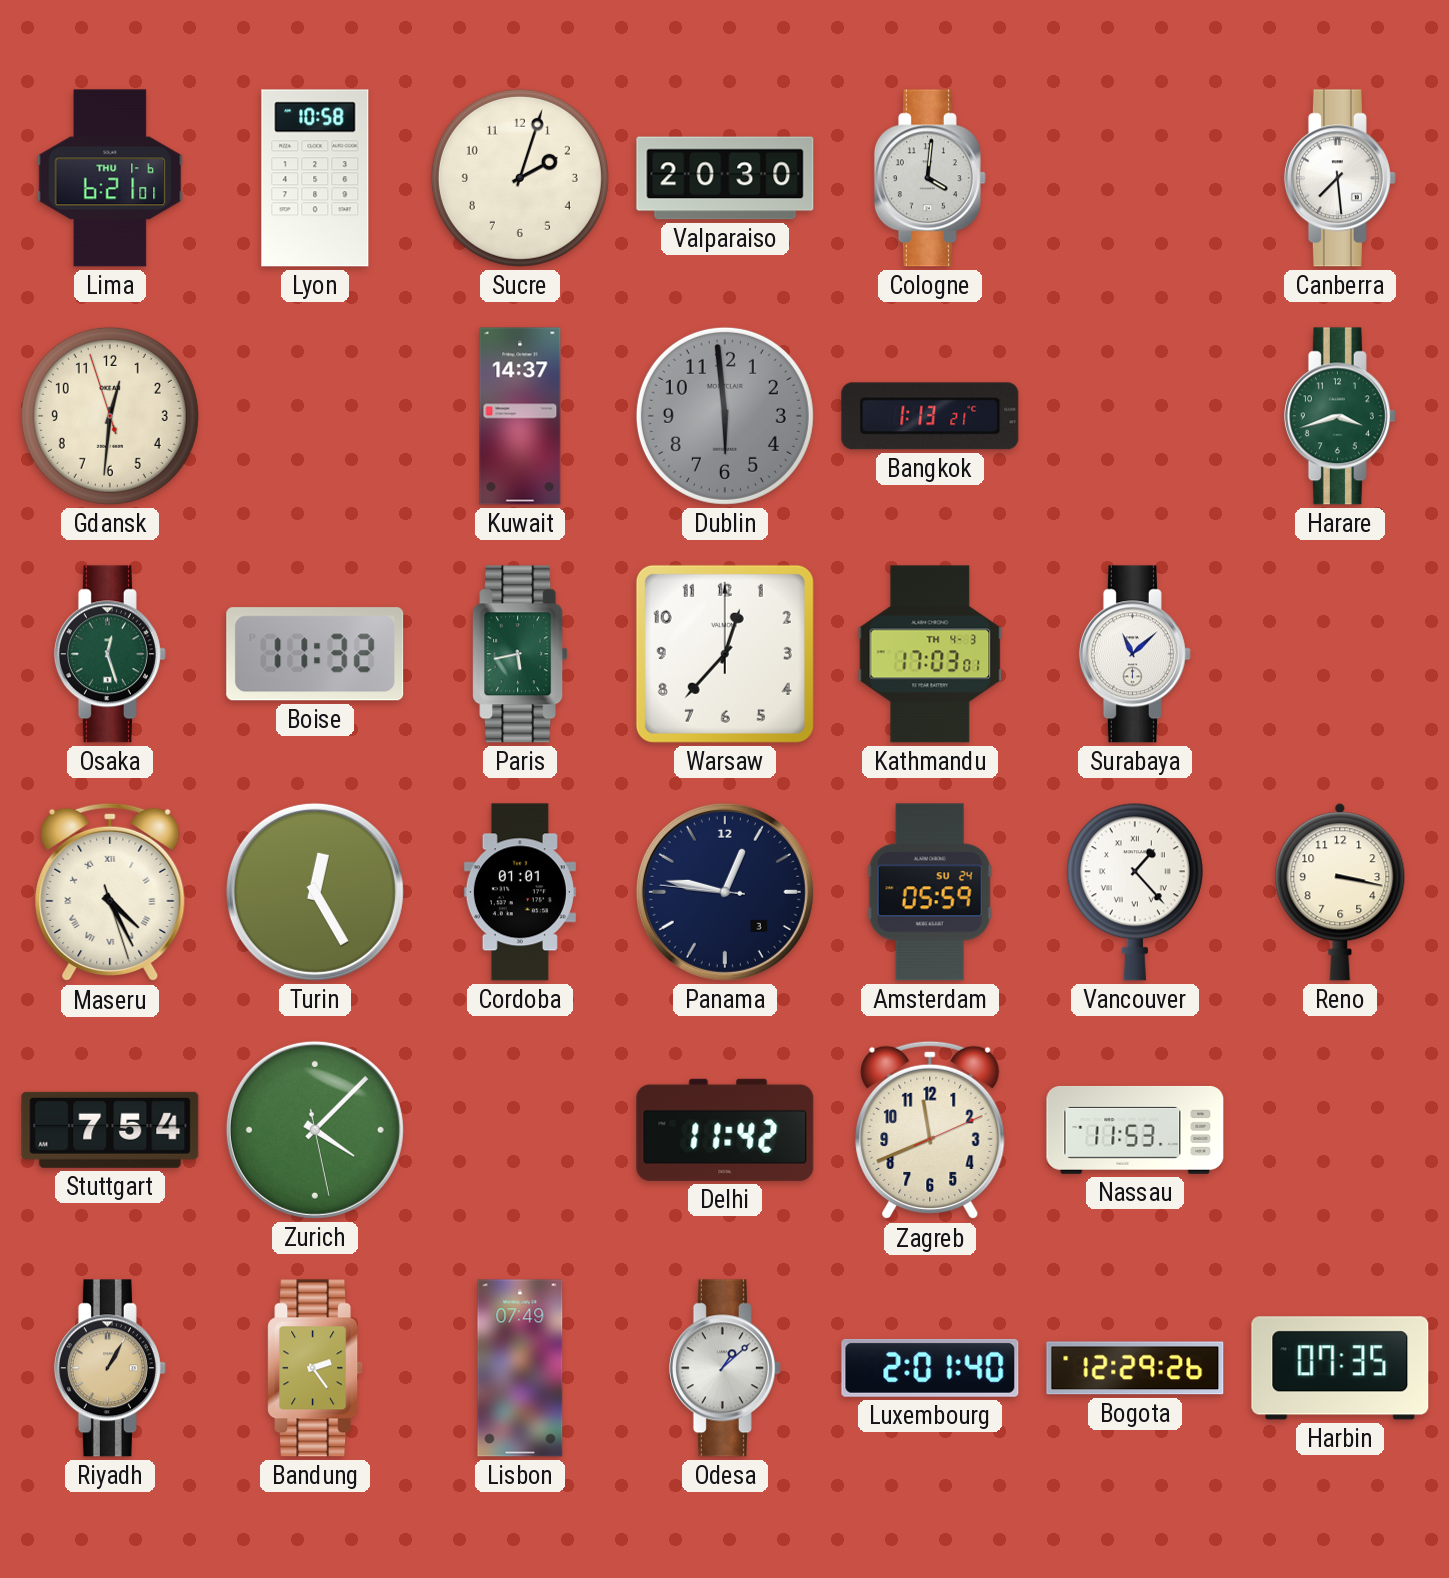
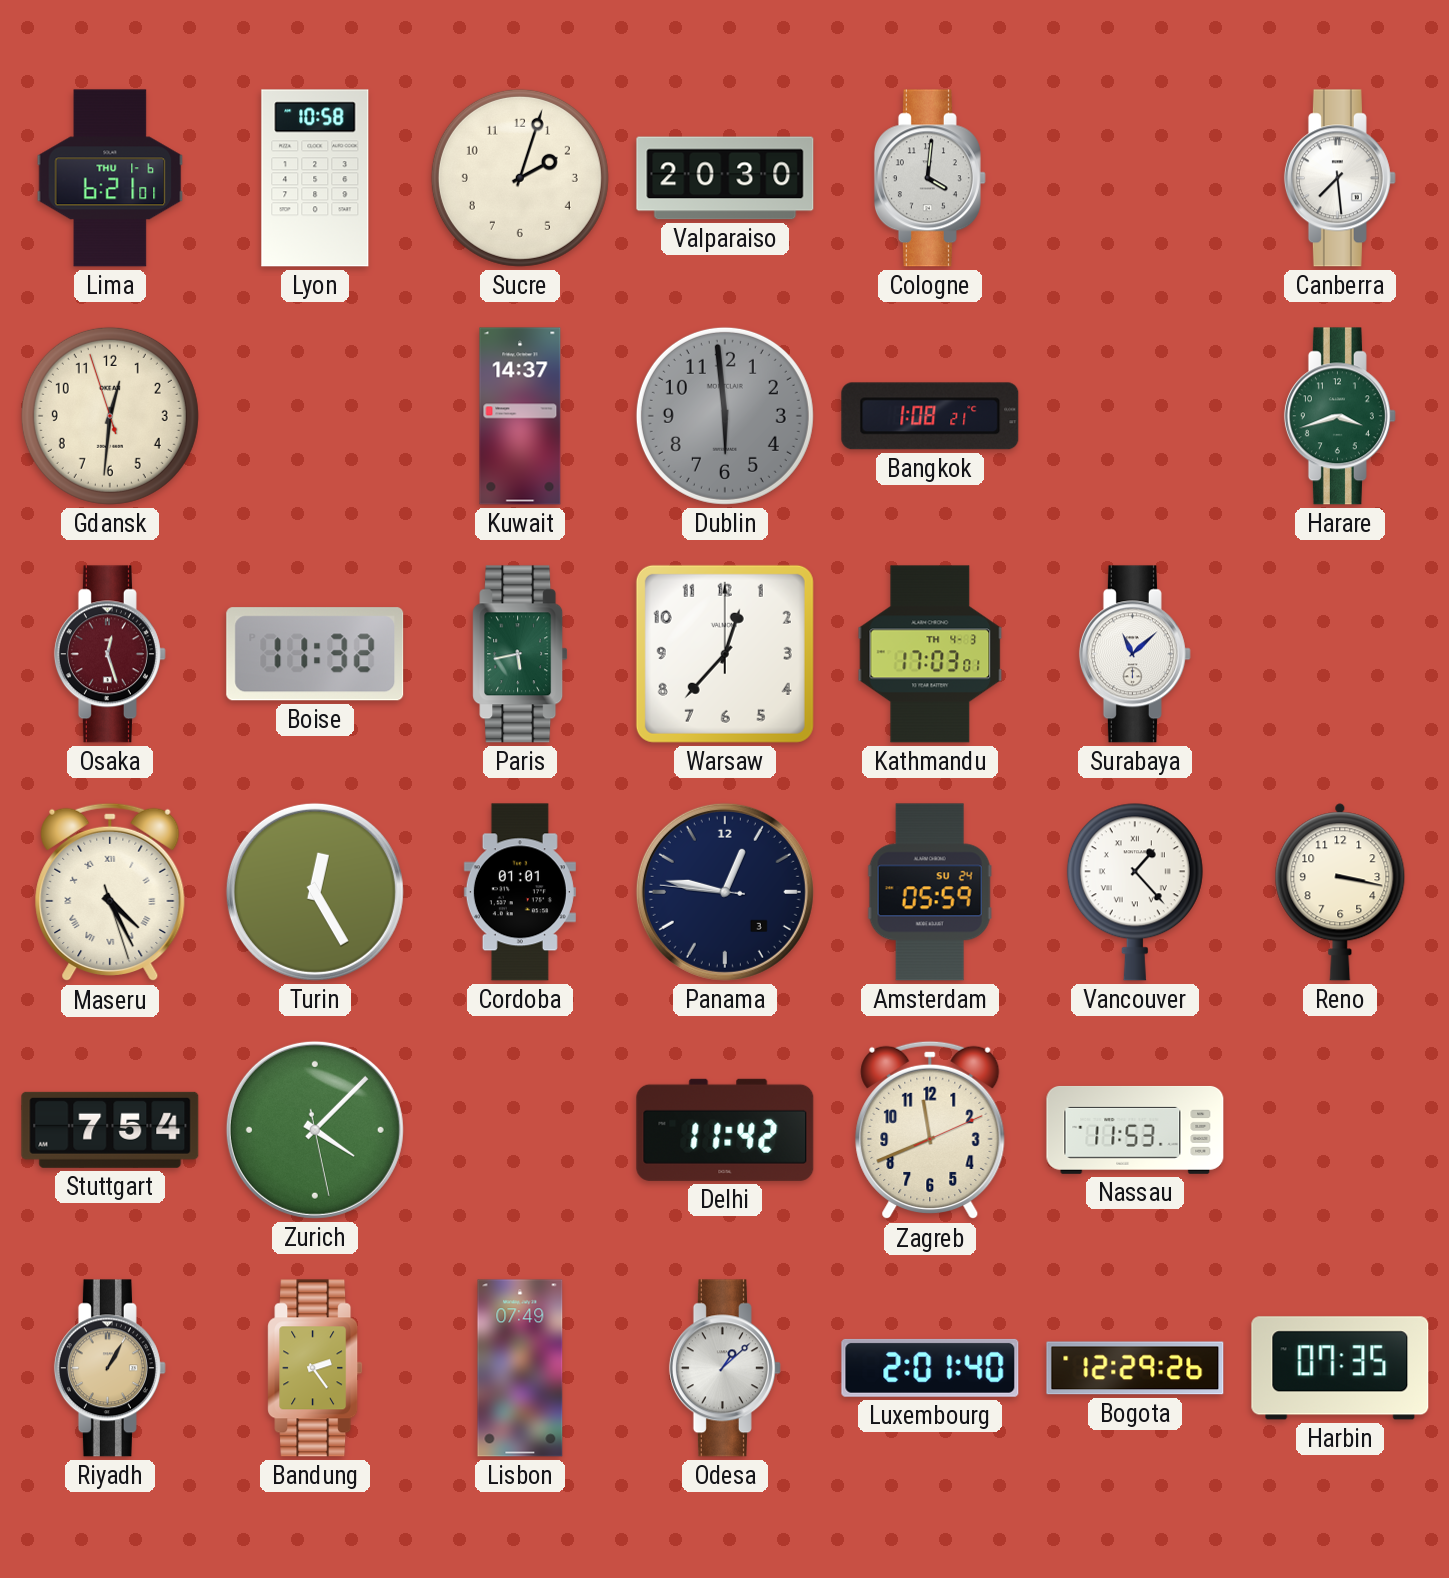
Bangkok: 1:13 -> 1:08
Osaka dial: green -> burgundy
